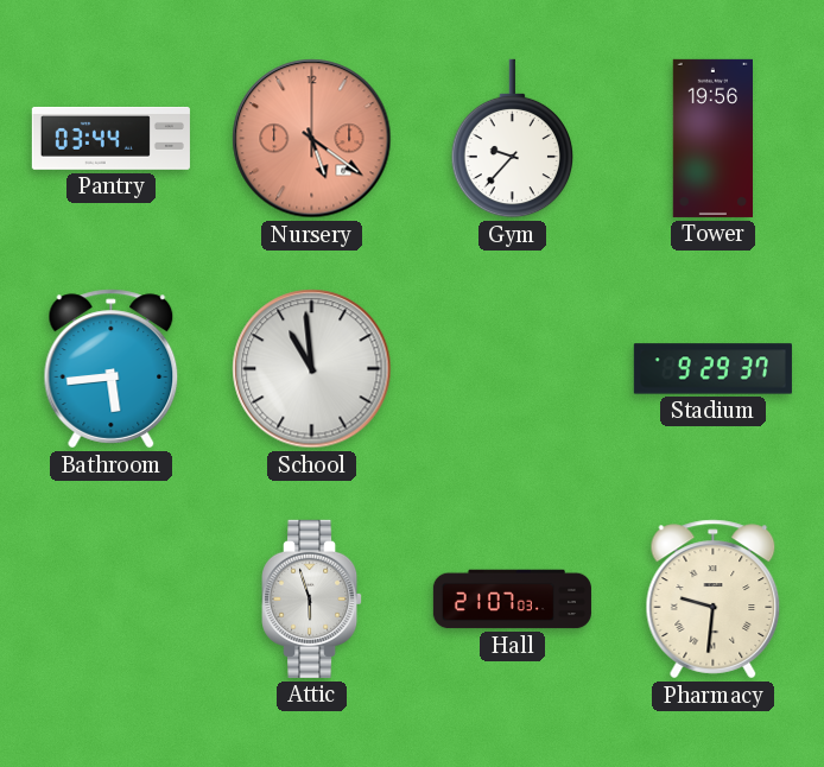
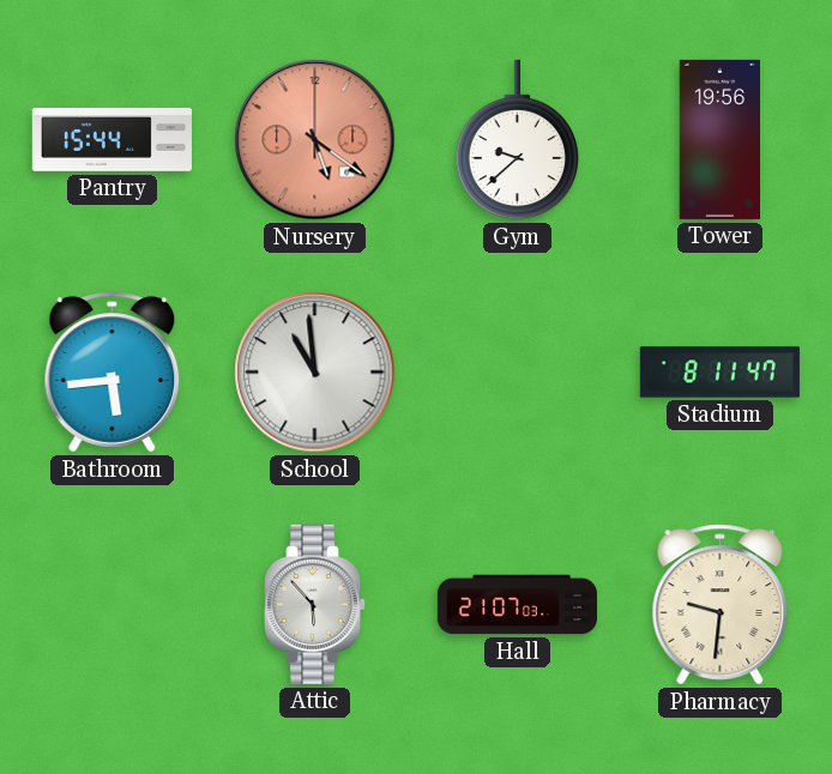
Pantry: 03:44 -> 15:44
Gym: 9:37 -> 9:38
Stadium: 9:29 -> 8:11
Attic: 5:57 -> 5:53
